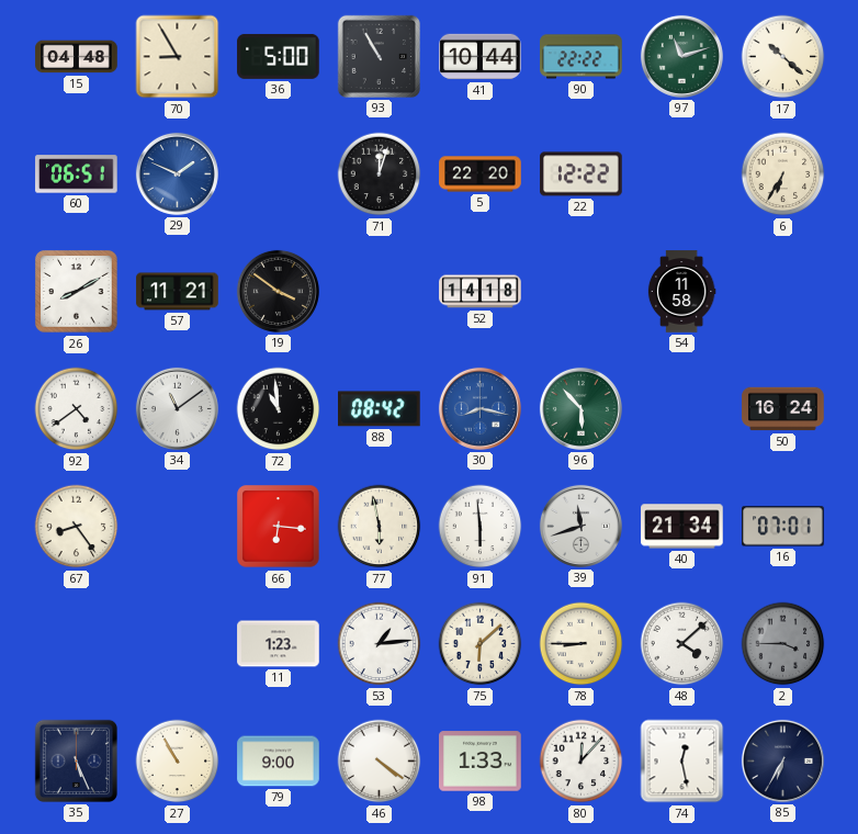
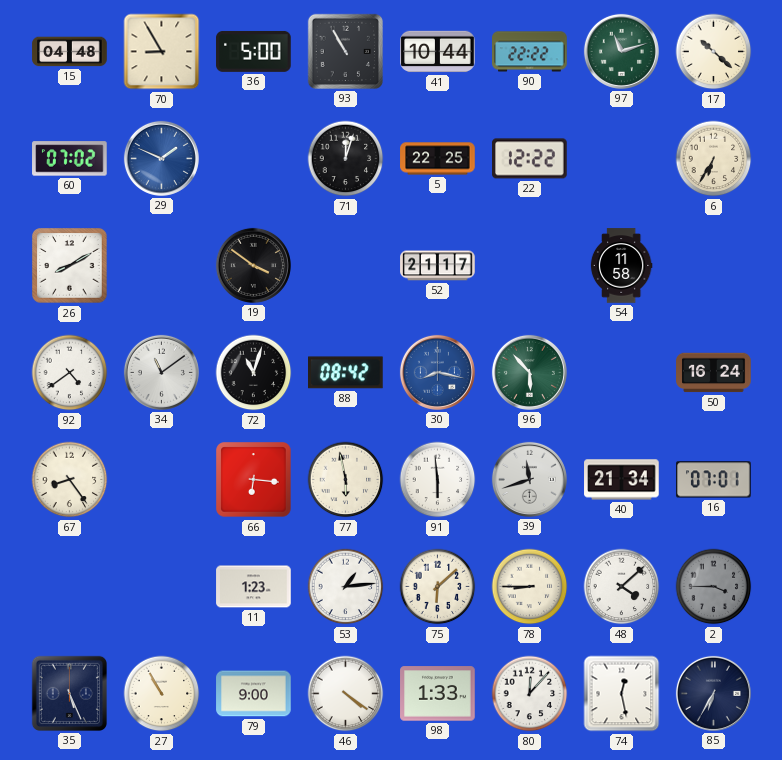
60: 06:51 -> 07:02
5: 22:20 -> 22:25
57: 11:21 -> none
52: 14:18 -> 21:17
72: 10:59 -> 11:03
